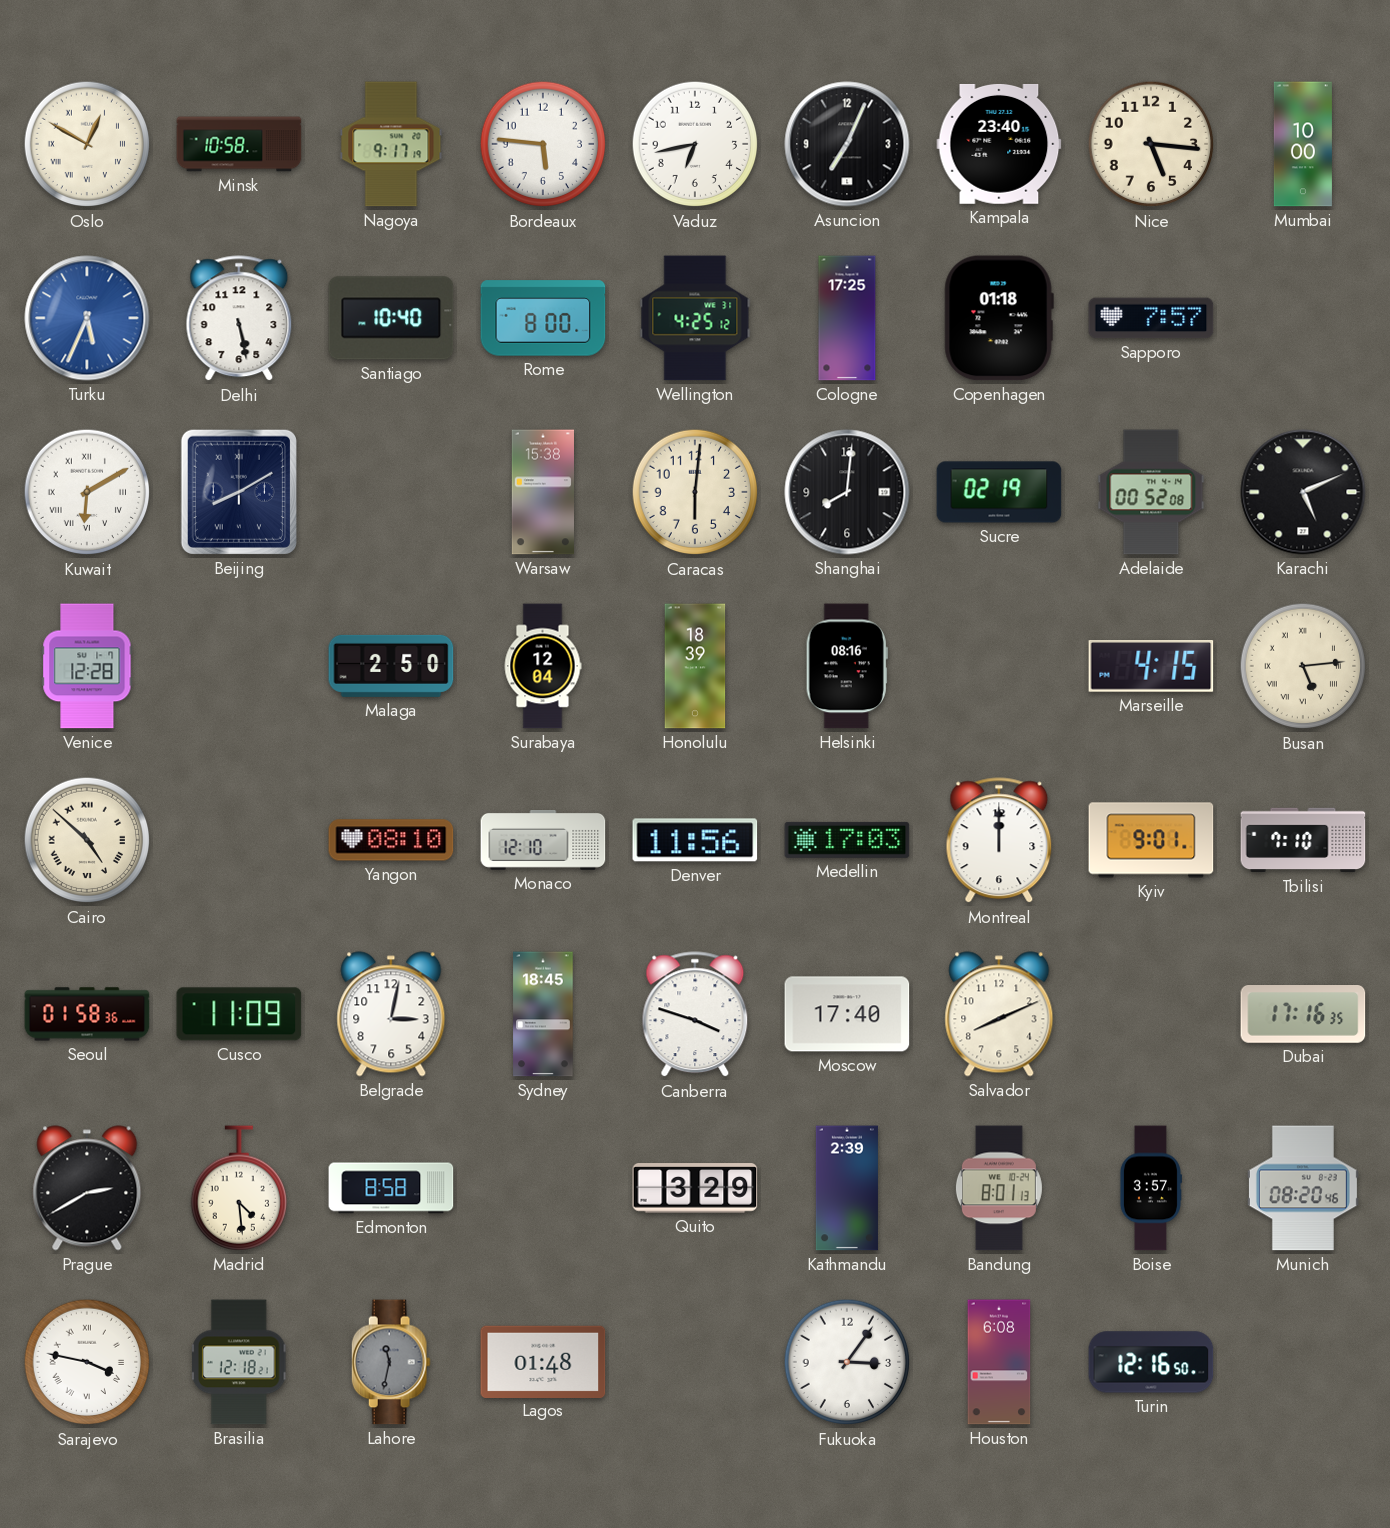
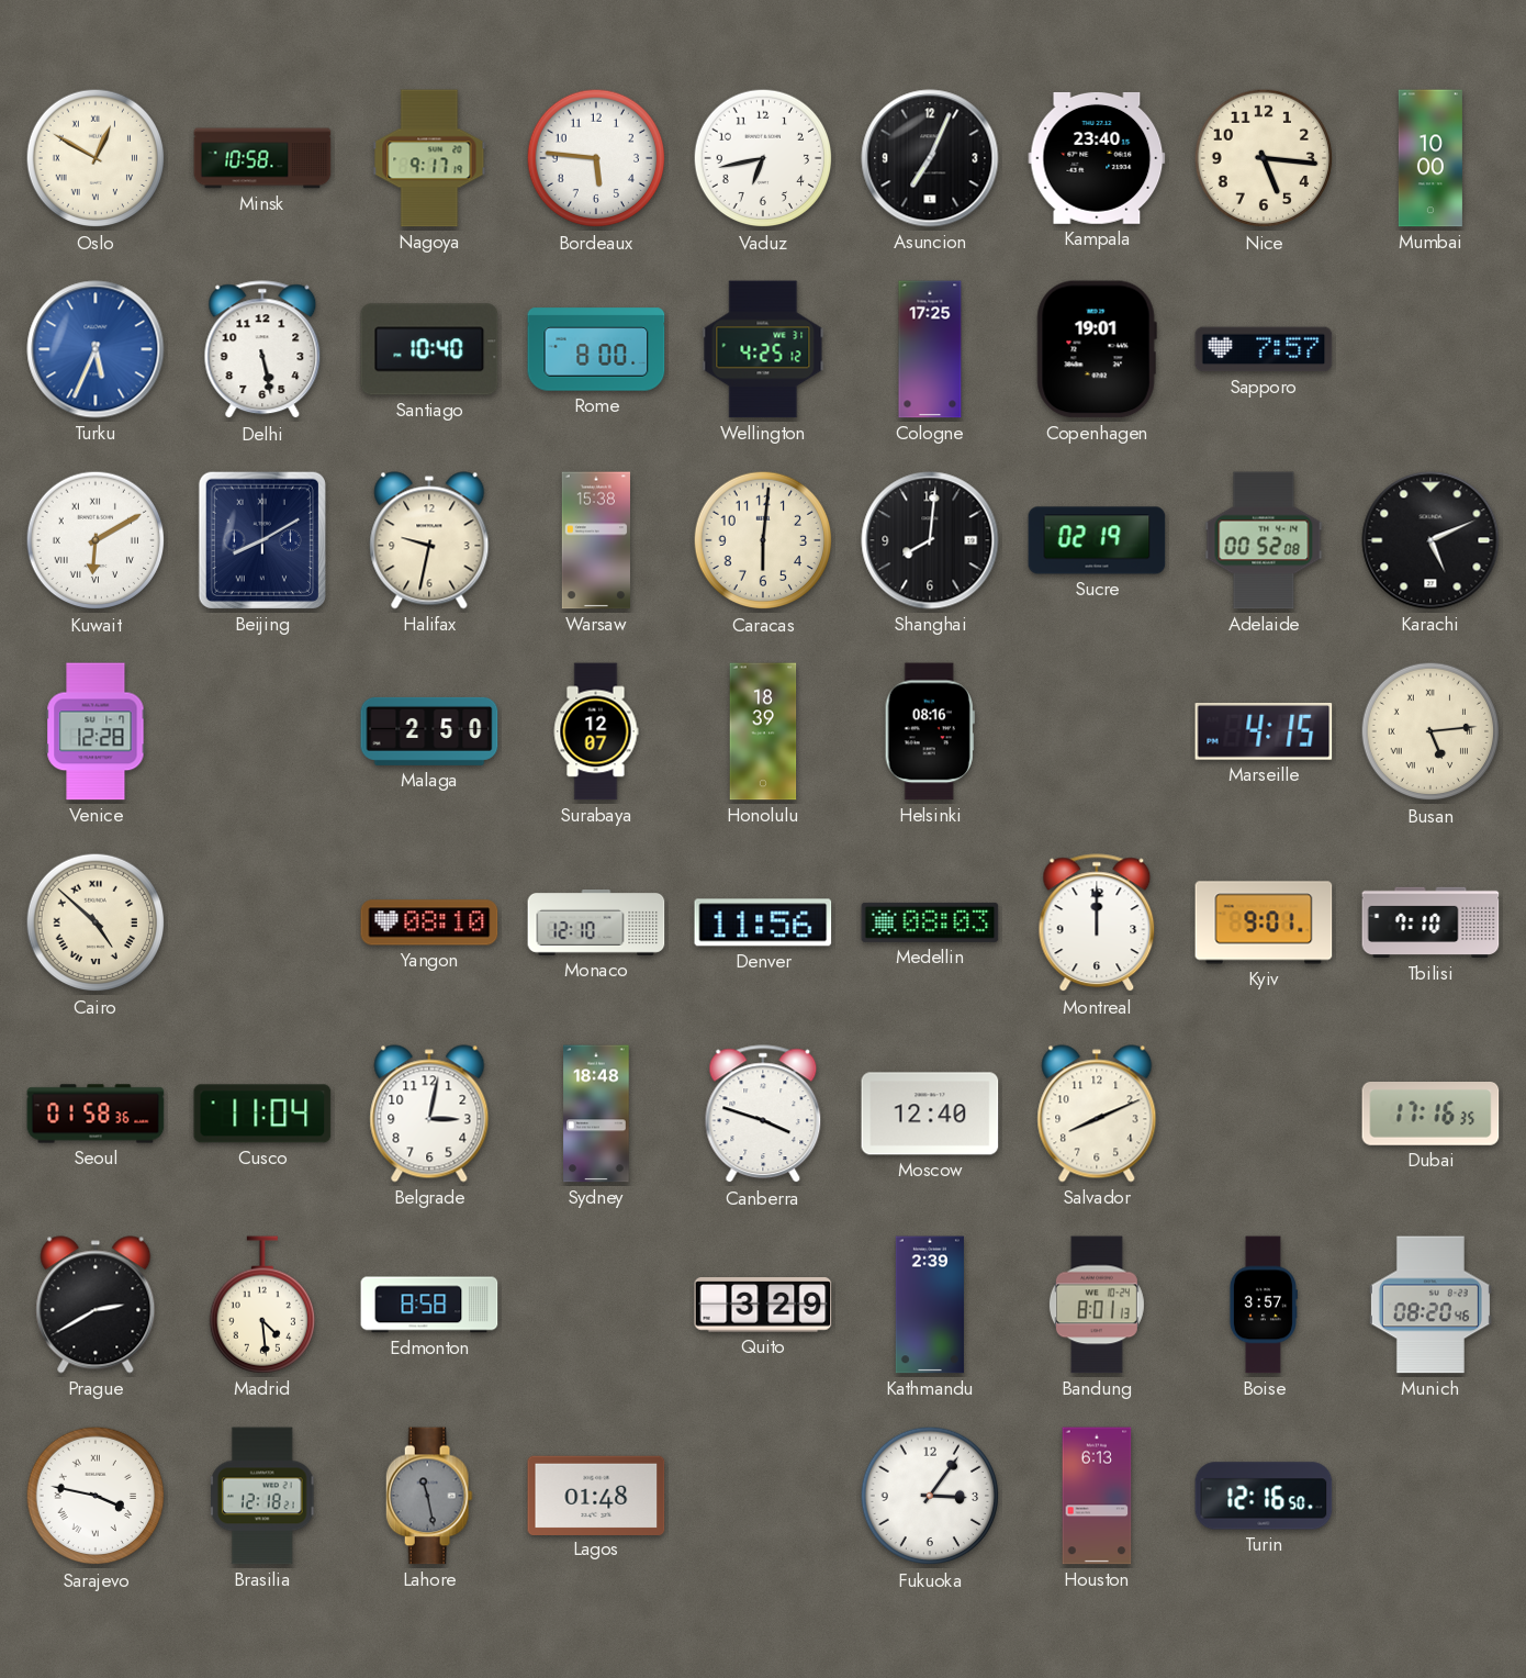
Copenhagen: 01:18 -> 19:01
Halifax: none -> 9:32
Surabaya: 12:04 -> 12:07
Medellin: 17:03 -> 08:03
Cusco: 11:09 -> 11:04
Sydney: 18:45 -> 18:48
Moscow: 17:40 -> 12:40
Lahore: 11:32 -> 11:28
Houston: 6:08 -> 6:13
